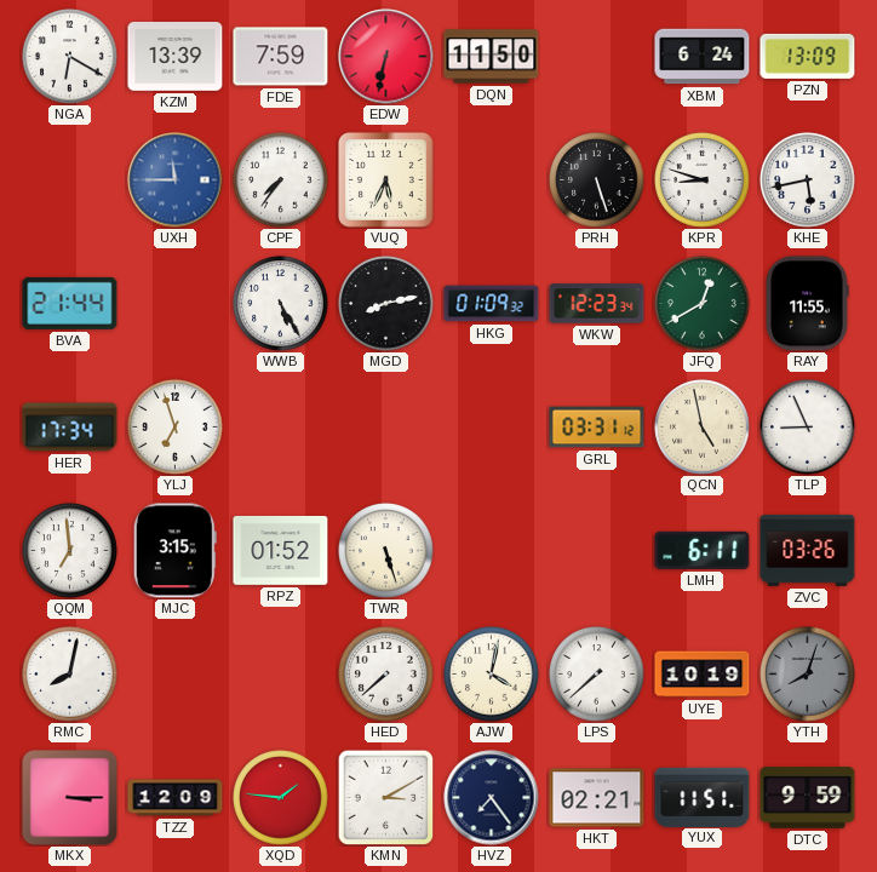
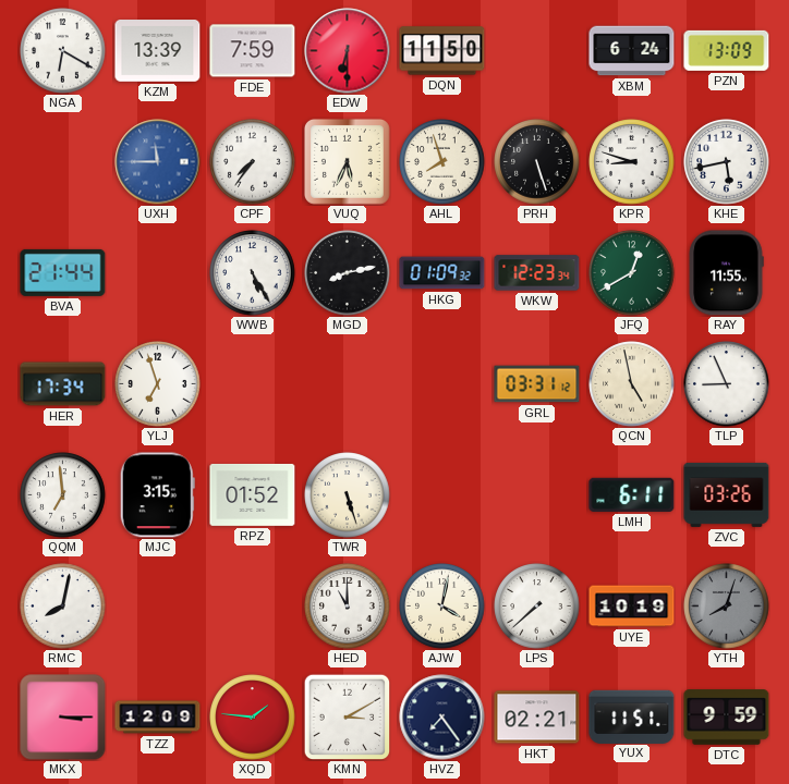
EDW: 6:32 -> 6:30
AHL: none -> 7:57
HED: 7:38 -> 11:00
